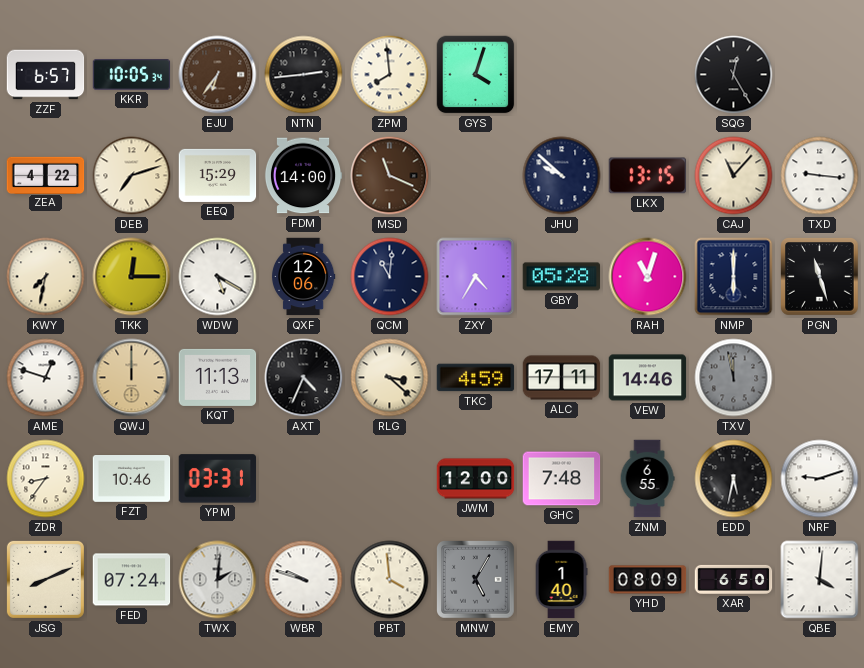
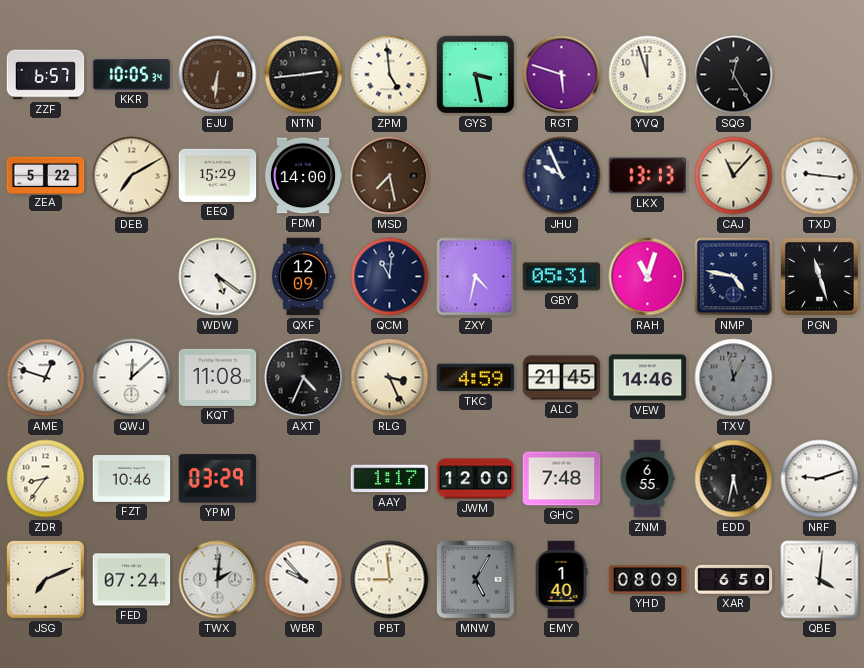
EJU: 6:36 -> 6:31
ZPM: 7:59 -> 4:59
GYS: 4:03 -> 3:28
RGT: none -> 5:48
YVQ: none -> 11:57
ZEA: 4:22 -> 5:22
DEB: 7:12 -> 7:10
MSD: 11:19 -> 7:28
JHU: 9:52 -> 9:56
LKX: 13:15 -> 13:13
KWY: 7:32 -> none
TKK: 12:15 -> none
WDW: 5:20 -> 5:21
QXF: 12:06 -> 12:09
ZXY: 4:35 -> 4:32
GBY: 05:28 -> 05:31
NMP: 6:00 -> 4:47
QWJ: 12:00 -> 12:08
QWJ dial: champagne -> white
KQT: 11:13 -> 11:08
RLG: 3:22 -> 3:26
ALC: 17:11 -> 21:45
TXV: 11:58 -> 12:58
YPM: 03:31 -> 03:29
AAY: none -> 1:17
JSG: 8:11 -> 7:11
WBR: 9:48 -> 9:53
PBT: 3:59 -> 8:59
